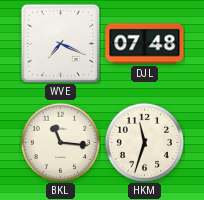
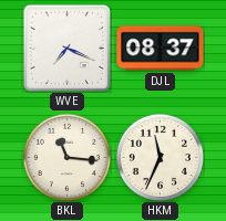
DJL: 07:48 -> 08:37
HKM: 11:33 -> 11:34
